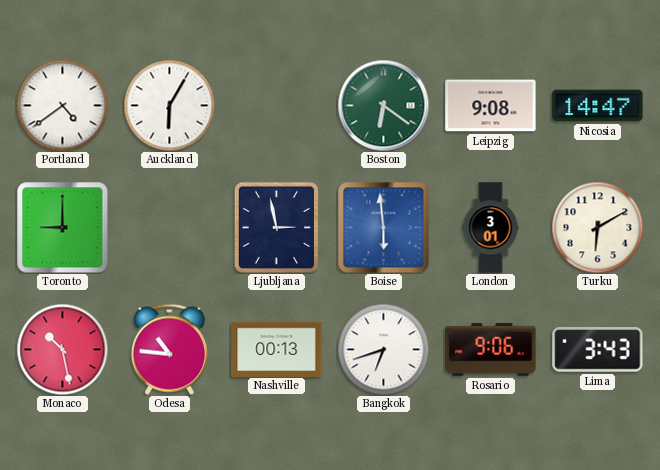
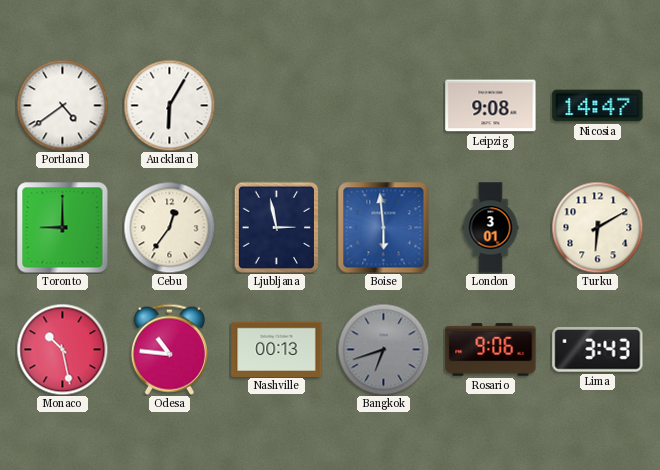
Boston: 6:21 -> none
Cebu: none -> 12:36
Bangkok dial: white -> grey
